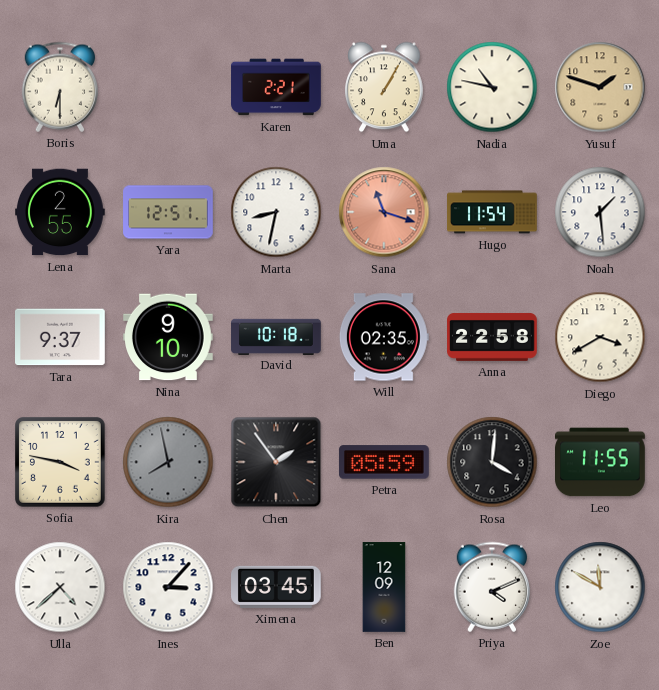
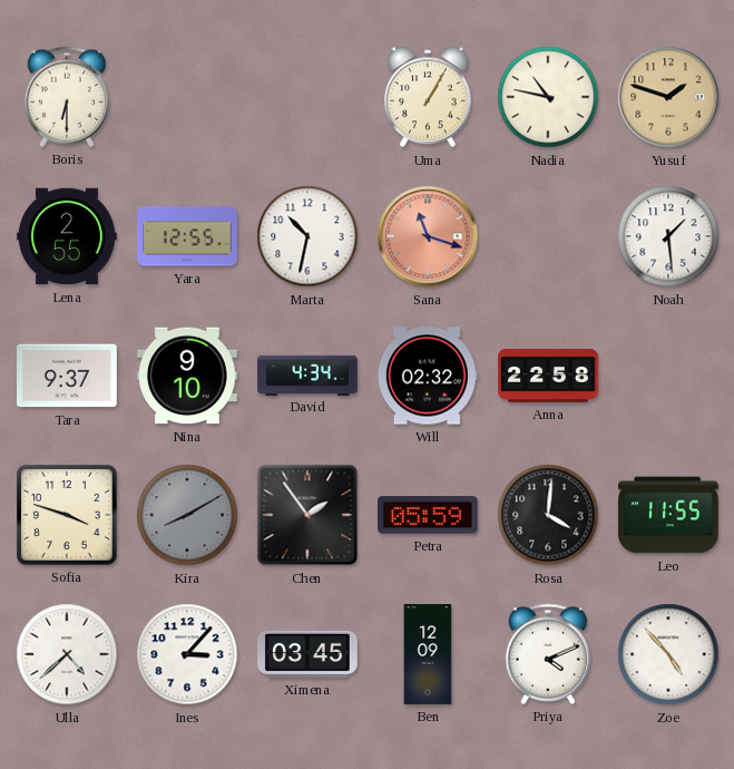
Karen: 2:21 -> none
Yara: 12:51 -> 12:55
Marta: 8:32 -> 10:32
Hugo: 11:54 -> none
David: 10:18 -> 4:34
Will: 02:35 -> 02:32
Diego: 3:40 -> none
Sofia: 3:47 -> 3:48
Kira: 7:58 -> 8:10
Zoe: 11:50 -> 4:53
